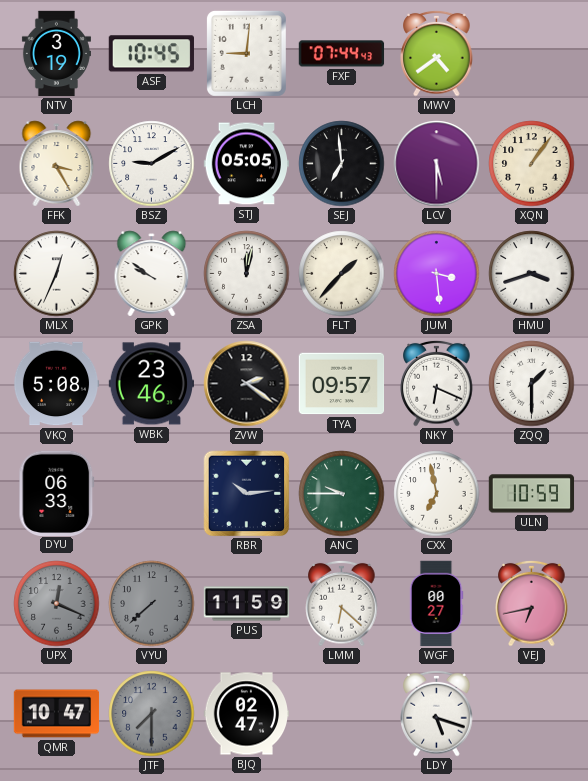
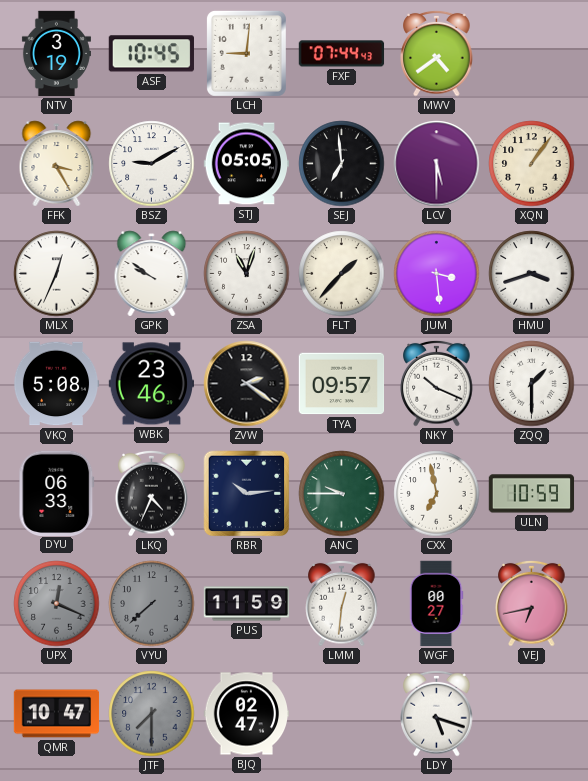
ZSA: 12:02 -> 11:03
NKY: 6:19 -> 10:19
LKQ: none -> 4:34
LMM: 6:22 -> 12:31
